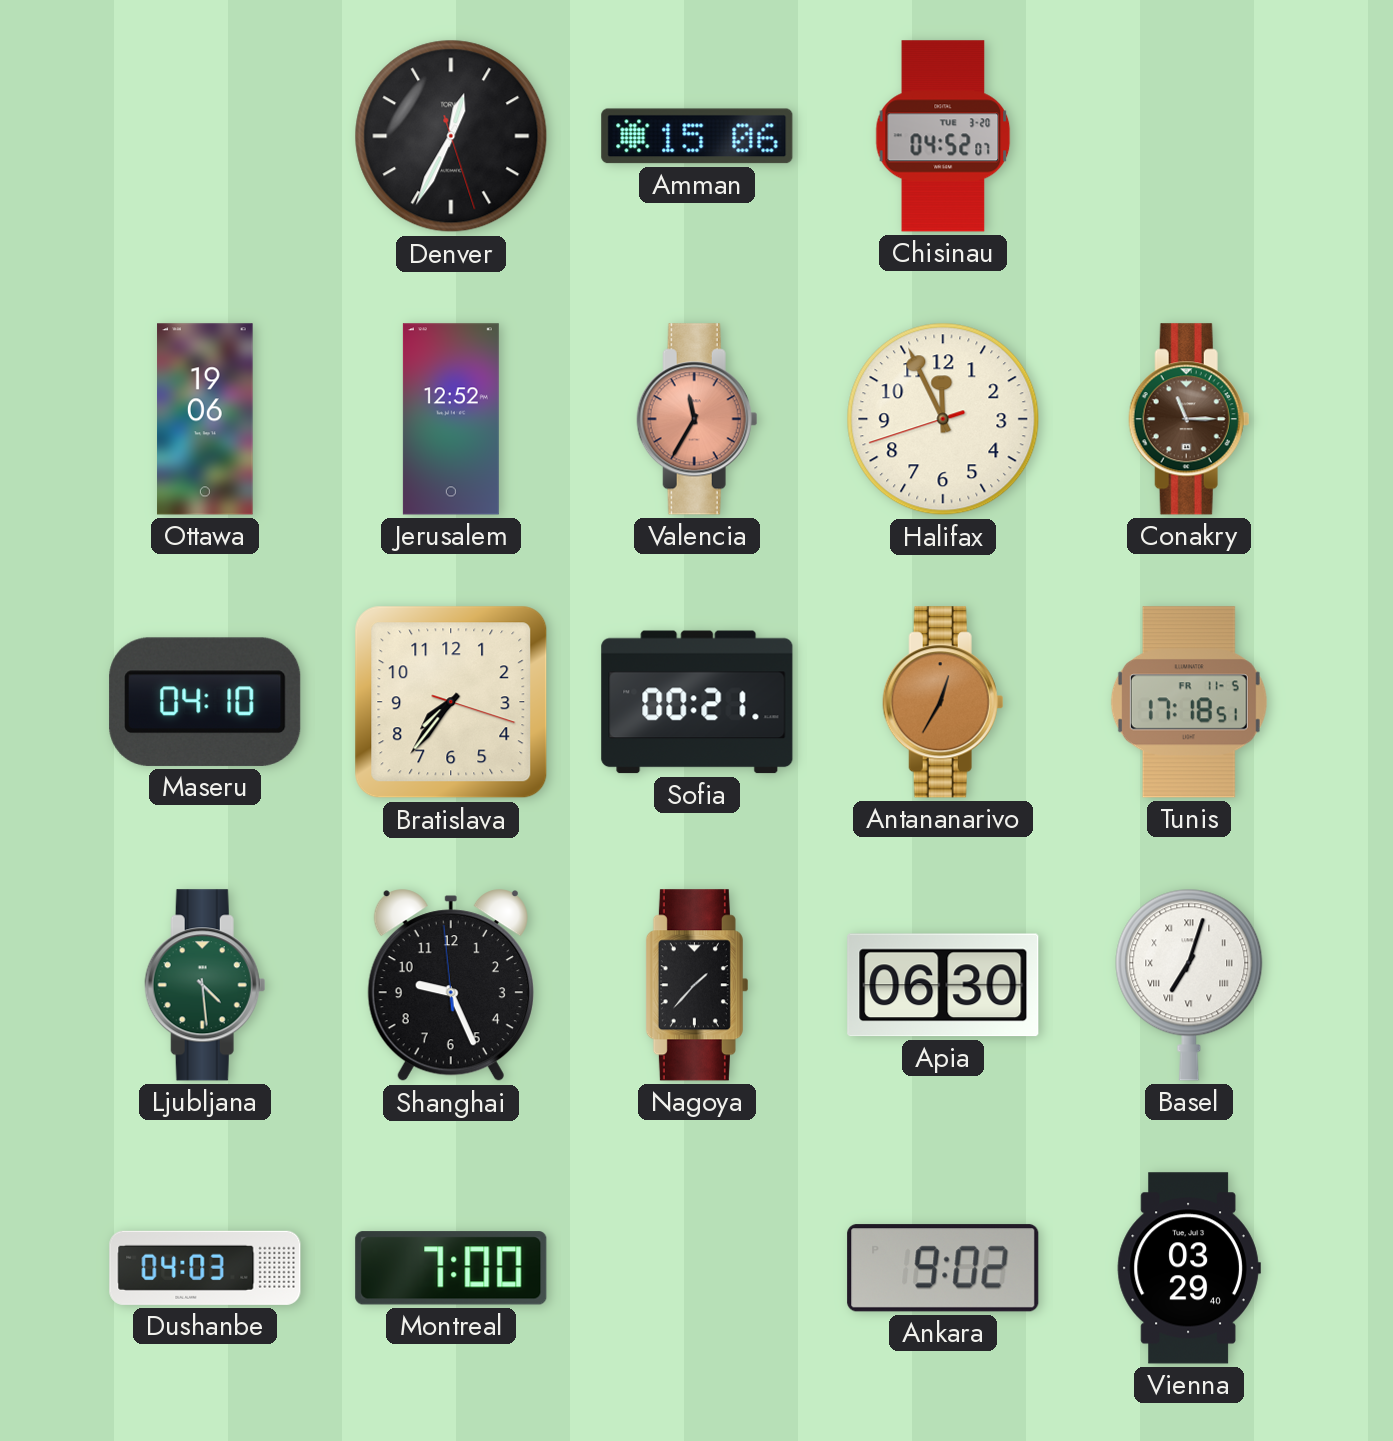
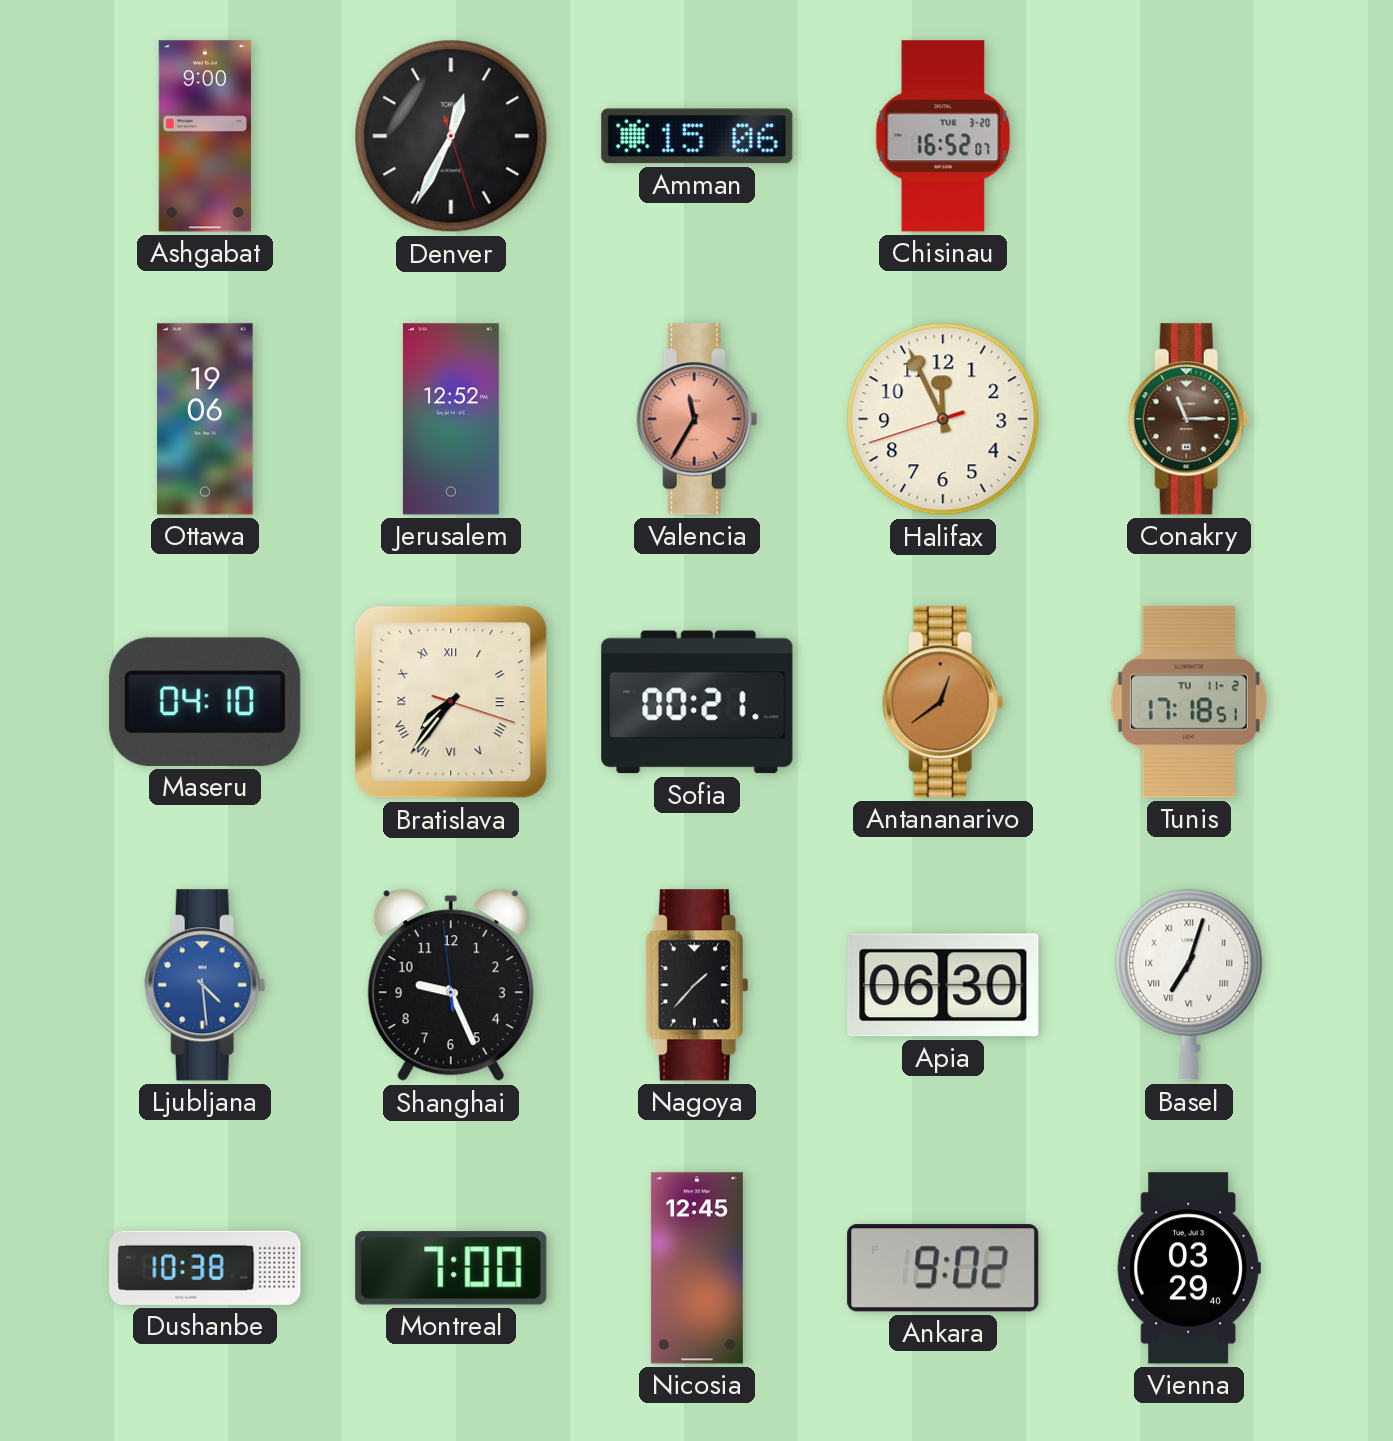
Ashgabat: none -> 9:00
Chisinau: 04:52 -> 16:52
Bratislava numerals: Arabic -> Roman
Antananarivo: 12:35 -> 12:39
Tunis date: FR 11-5 -> TU 11-2
Ljubljana dial: green -> blue
Dushanbe: 04:03 -> 10:38
Nicosia: none -> 12:45
